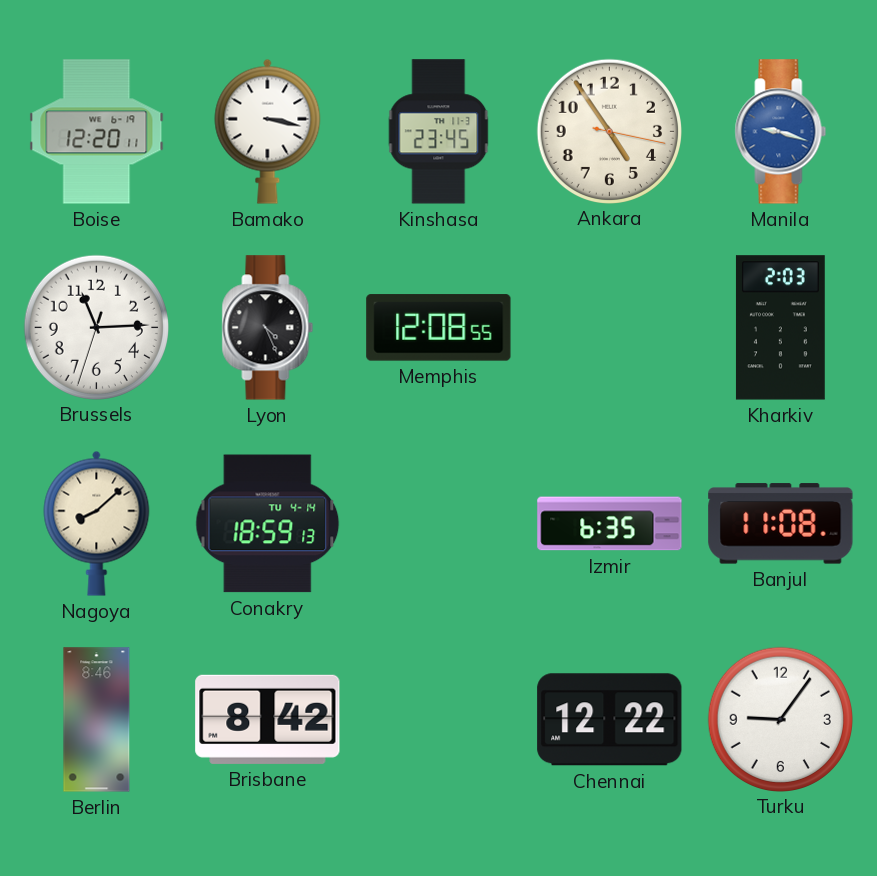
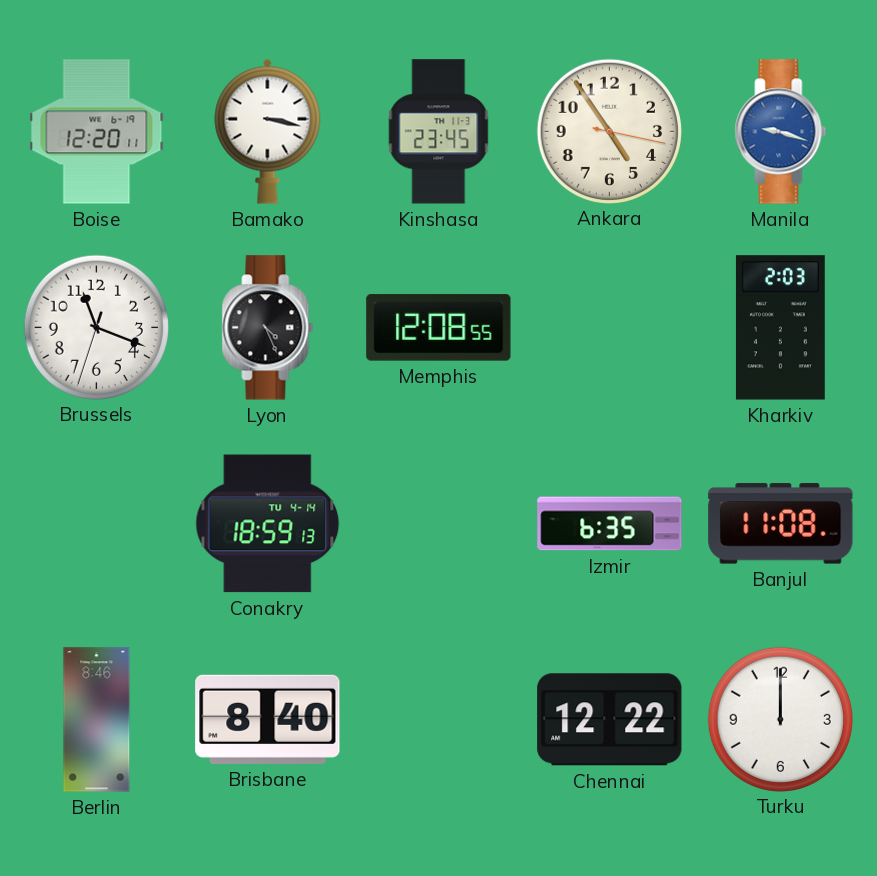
Brussels: 11:14 -> 11:18
Nagoya: 8:08 -> none
Brisbane: 8:42 -> 8:40
Turku: 9:06 -> 12:00
